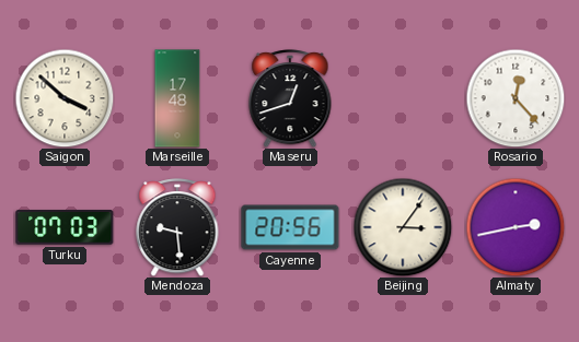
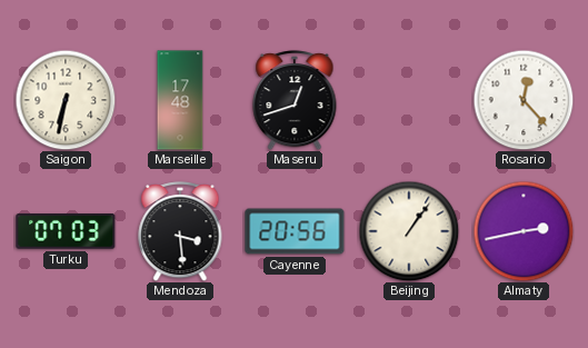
Saigon: 3:52 -> 6:32
Mendoza: 9:29 -> 3:29
Beijing: 3:06 -> 1:06
